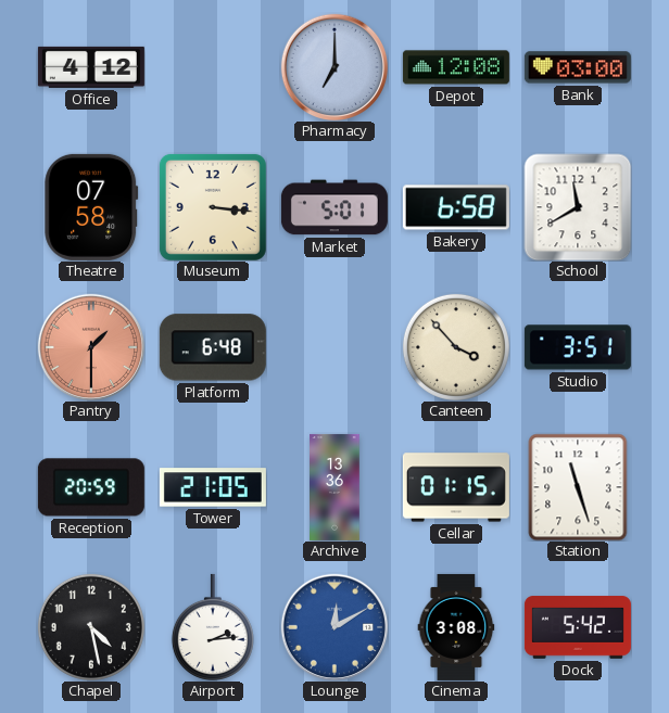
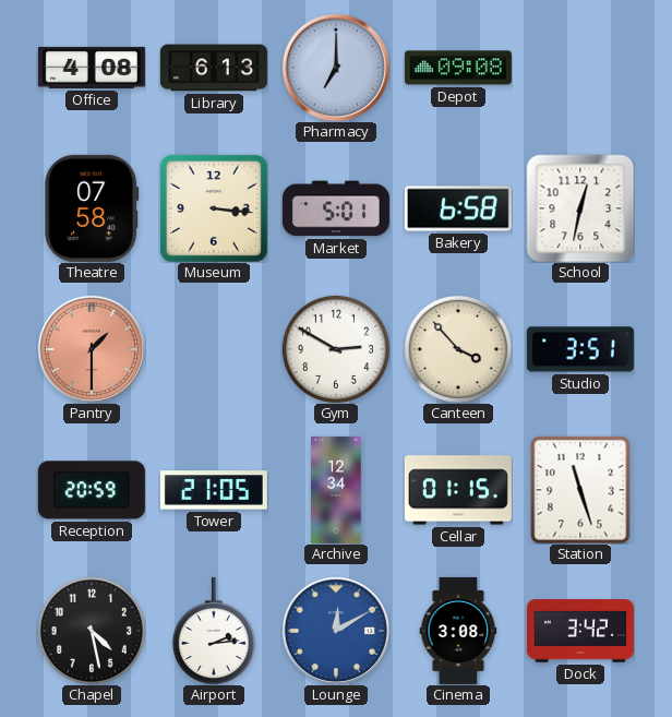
Office: 4:12 -> 4:08
Library: none -> 6:13
Depot: 12:08 -> 09:08
Bank: 03:00 -> none
School: 11:40 -> 12:32
Platform: 6:48 -> none
Gym: none -> 2:50
Archive: 13:36 -> 12:34
Dock: 5:42 -> 3:42
